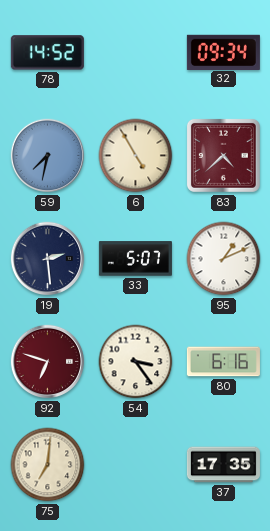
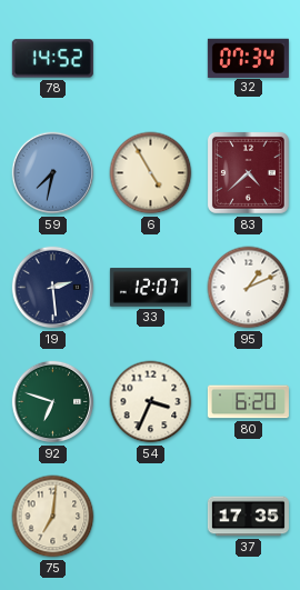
32: 09:34 -> 07:34
33: 5:07 -> 12:07
92 dial: burgundy -> green
54: 3:24 -> 3:34
80: 6:16 -> 6:20
